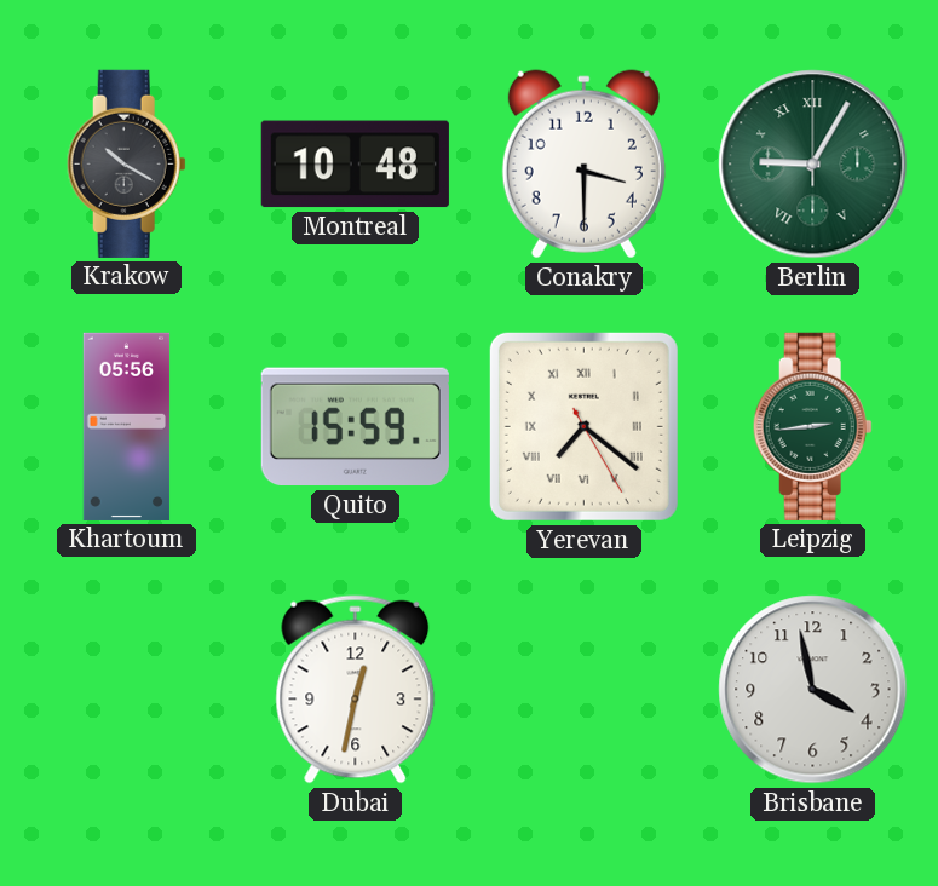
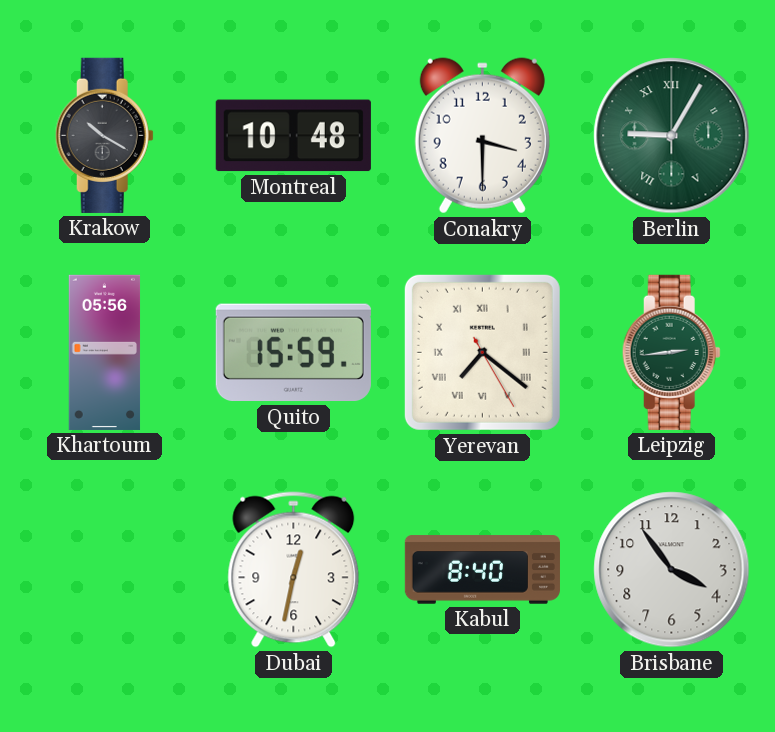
Kabul: none -> 8:40
Brisbane: 3:58 -> 3:54
